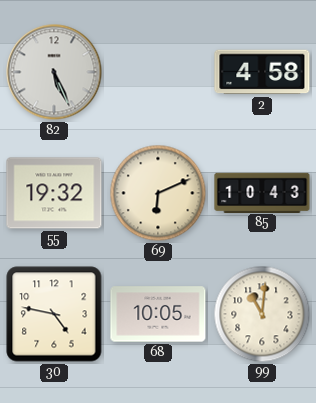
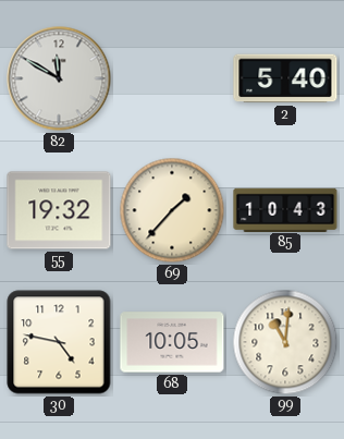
82: 5:26 -> 11:50
2: 4:58 -> 5:40
69: 6:11 -> 1:37
